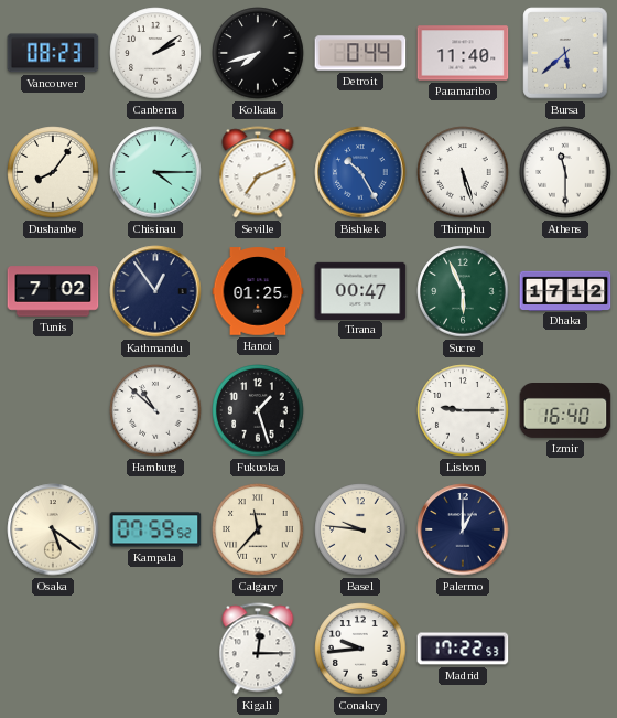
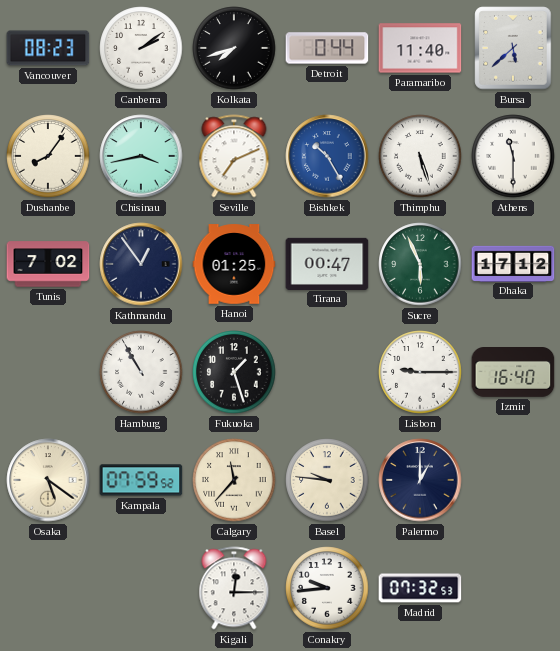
Chisinau: 4:15 -> 3:43
Hamburg: 10:52 -> 10:55
Madrid: 17:22 -> 07:32
